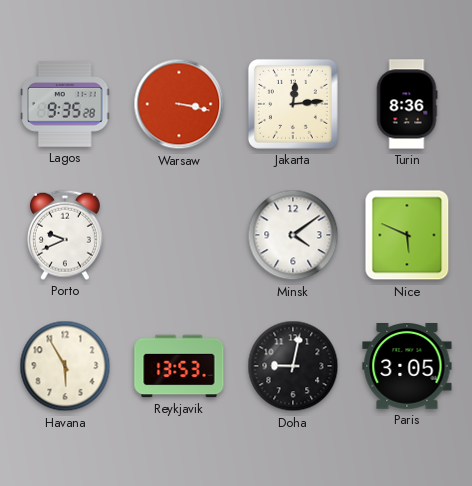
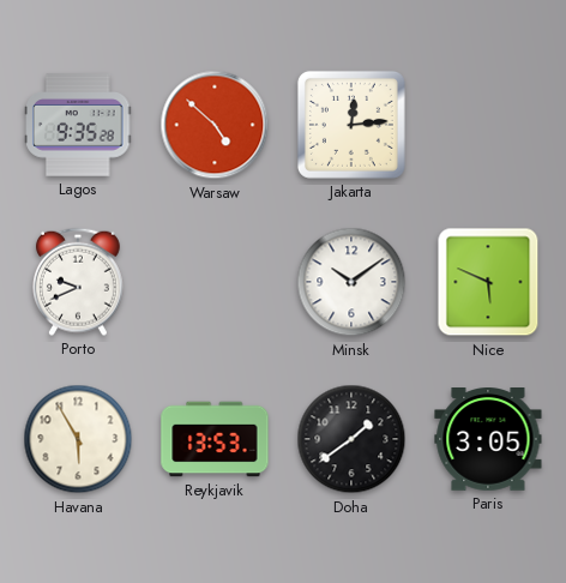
Warsaw: 3:17 -> 4:52
Turin: 8:36 -> none
Minsk: 4:09 -> 10:09
Doha: 9:02 -> 1:39
